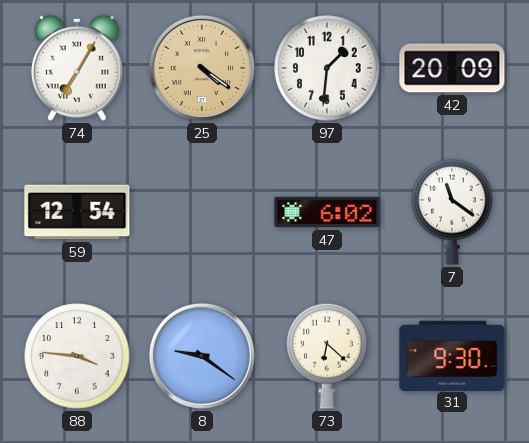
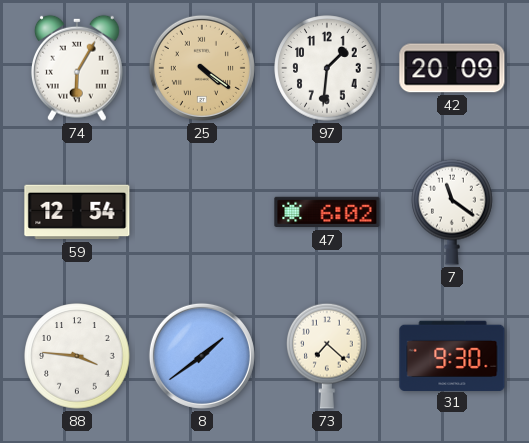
74: 7:05 -> 6:05
8: 9:21 -> 1:39
73: 6:22 -> 7:22
